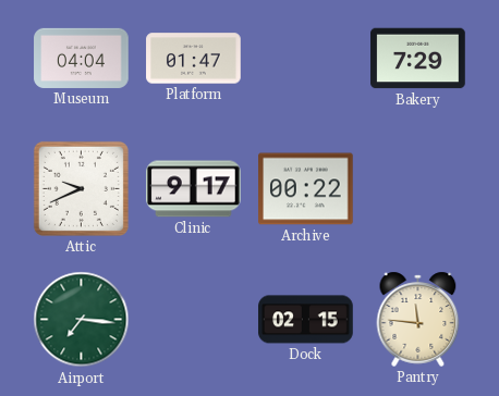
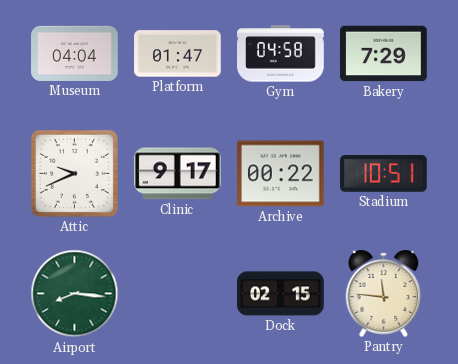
Gym: none -> 04:58
Stadium: none -> 10:51
Airport: 7:16 -> 8:16
